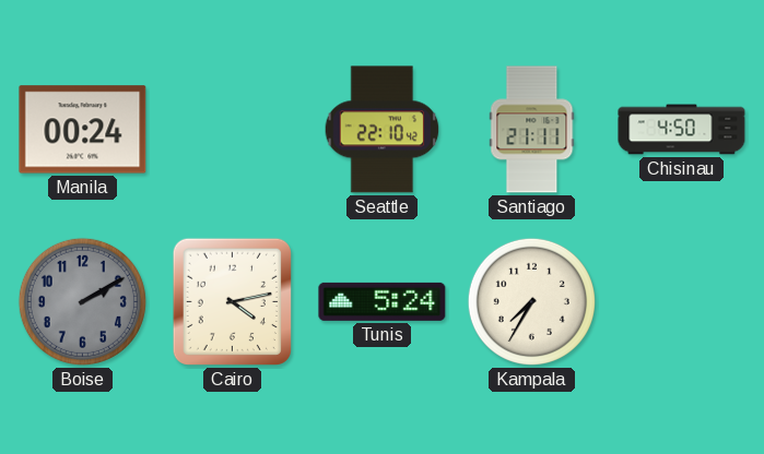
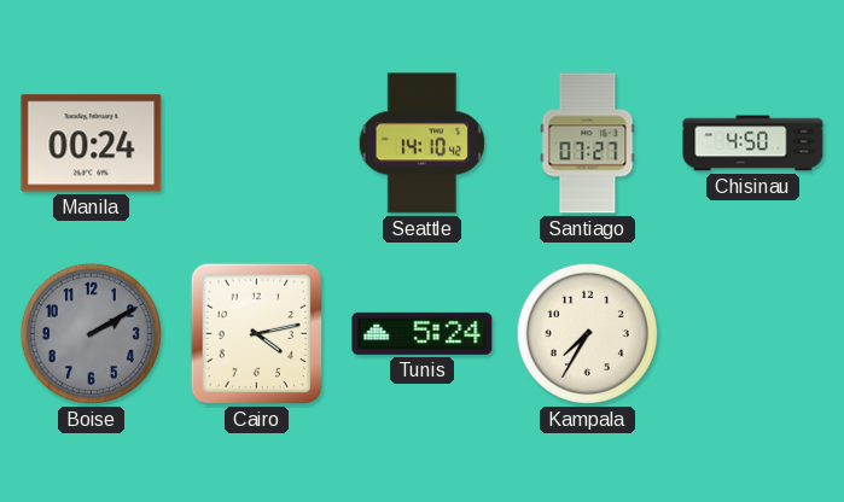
Seattle: 22:10 -> 14:10
Santiago: 21:11 -> 07:27
